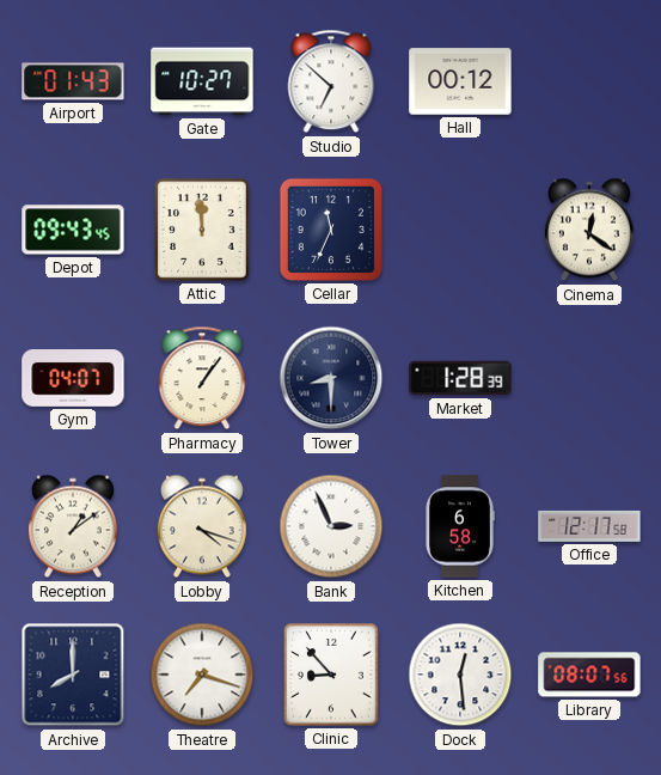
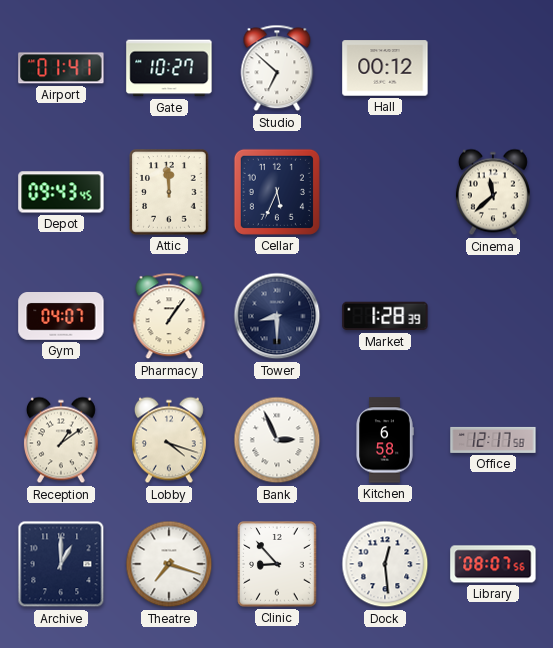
Airport: 01:43 -> 01:41
Cellar: 11:34 -> 5:34
Cinema: 12:21 -> 11:38
Archive: 8:00 -> 1:00
